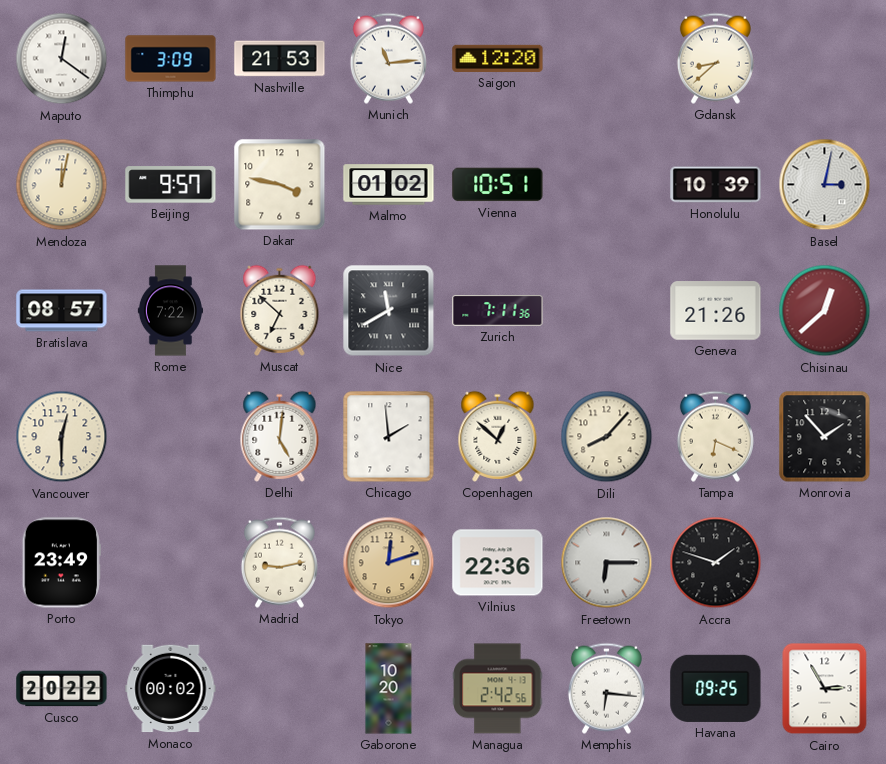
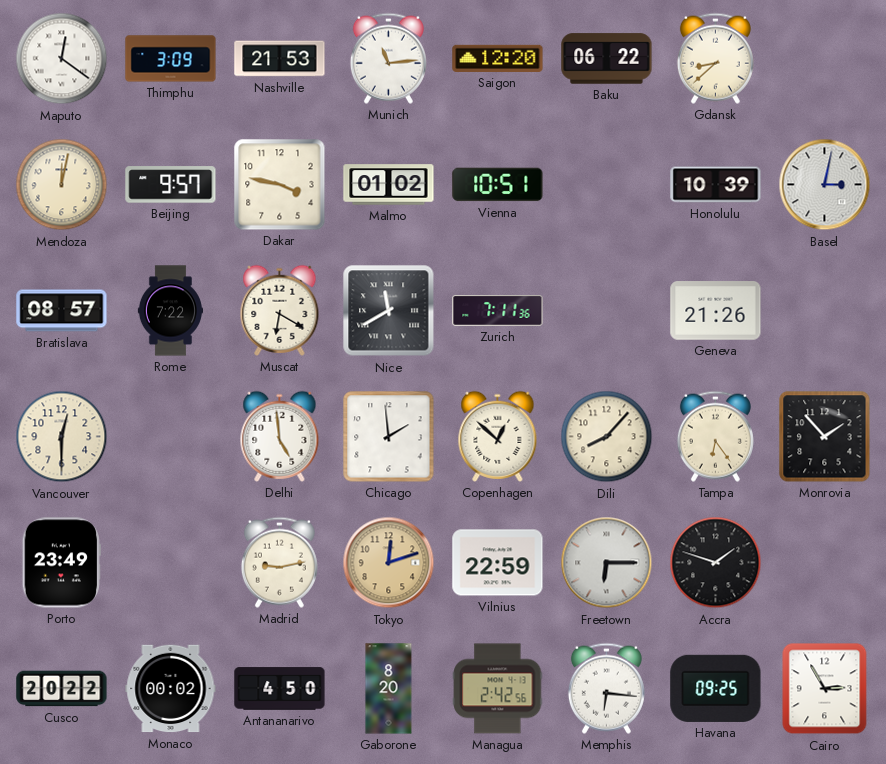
Baku: none -> 06:22
Muscat: 6:52 -> 6:20
Chisinau: 12:38 -> none
Delhi: 5:01 -> 4:59
Tampa: 6:19 -> 6:24
Vilnius: 22:36 -> 22:59
Antananarivo: none -> 4:50
Gaborone: 10:20 -> 8:20
